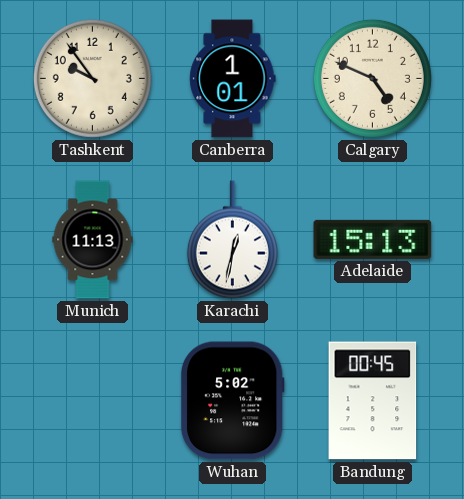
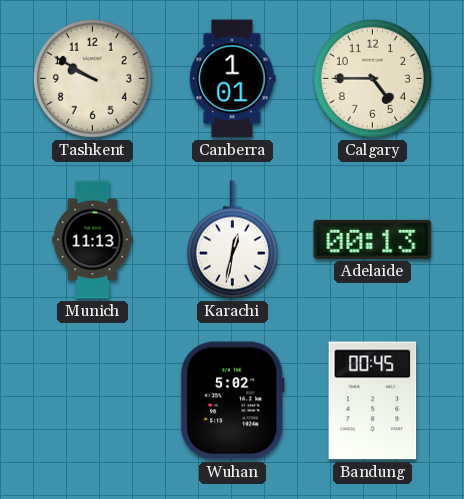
Tashkent: 9:54 -> 9:50
Calgary: 4:49 -> 4:45
Adelaide: 15:13 -> 00:13
